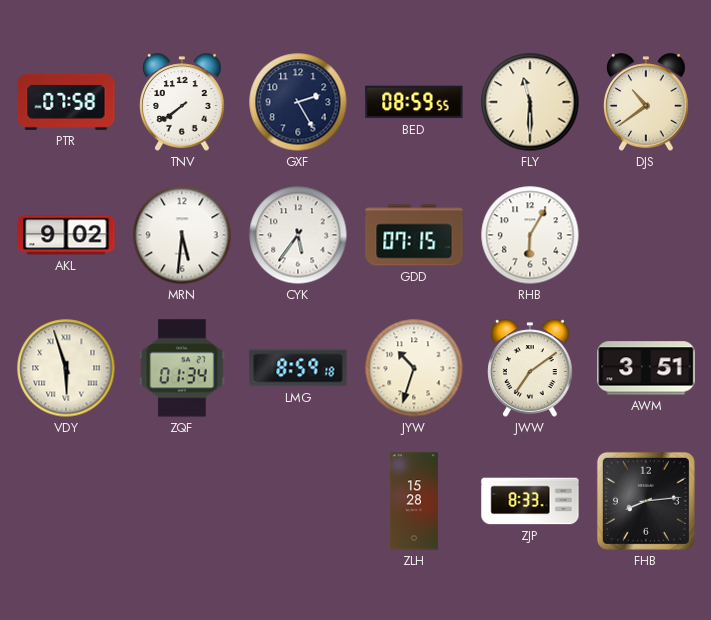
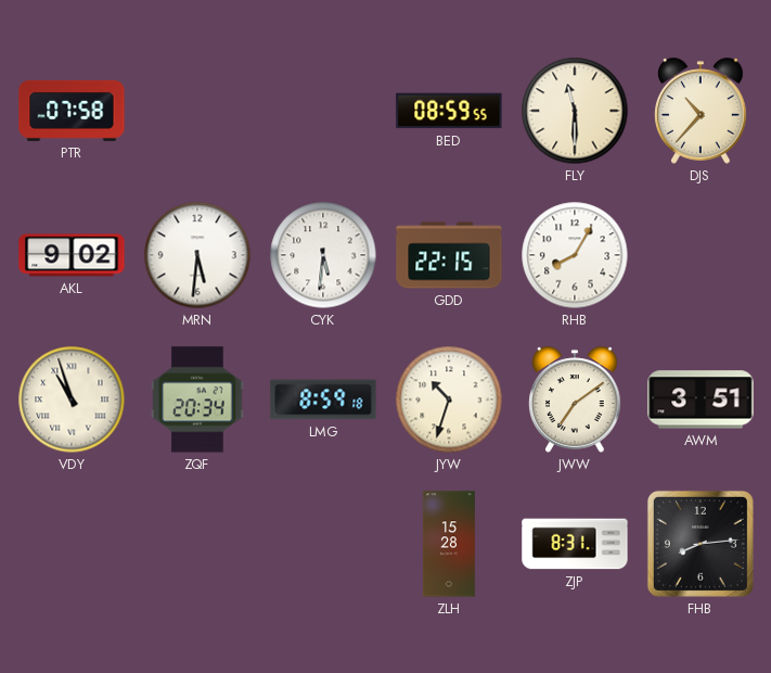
TNV: 7:39 -> none
GXF: 2:25 -> none
DJS: 10:39 -> 10:37
CYK: 5:36 -> 5:31
GDD: 07:15 -> 22:15
RHB: 6:05 -> 8:05
VDY: 5:57 -> 10:57
ZQF: 01:34 -> 20:34
ZJP: 8:33 -> 8:31
